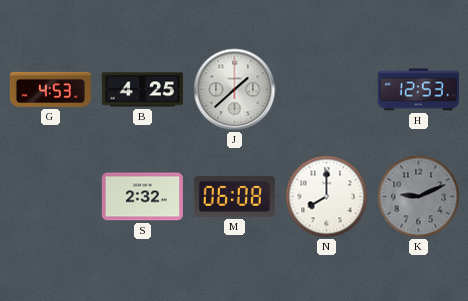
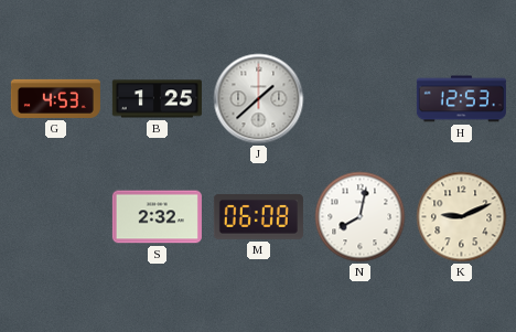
B: 4:25 -> 1:25
N: 8:00 -> 8:02
K dial: grey -> cream
